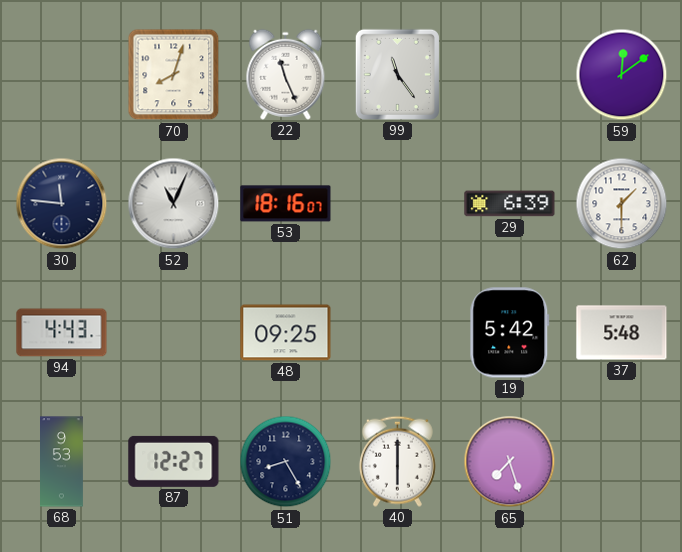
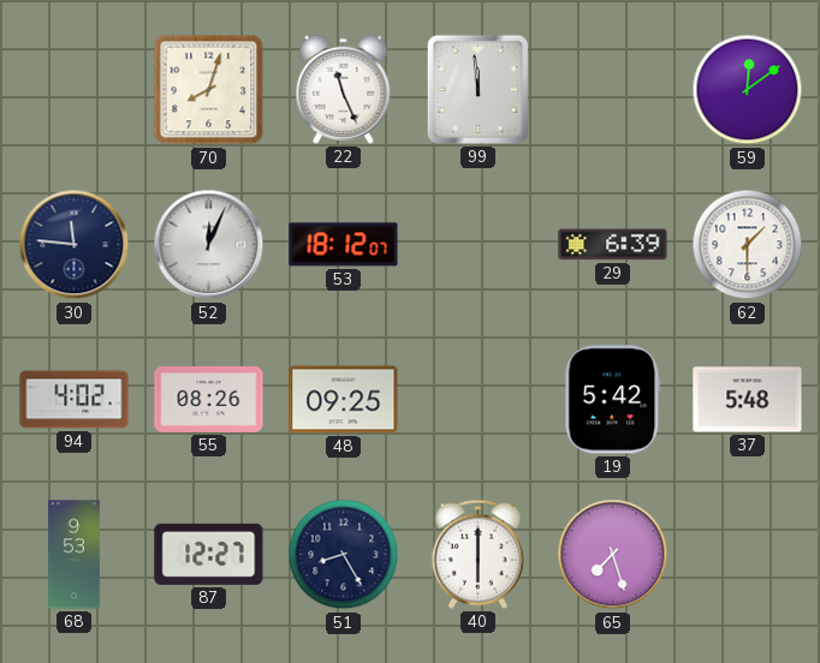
99: 11:24 -> 11:59
52: 11:04 -> 12:04
53: 18:16 -> 18:12
94: 4:43 -> 4:02
55: none -> 08:26
